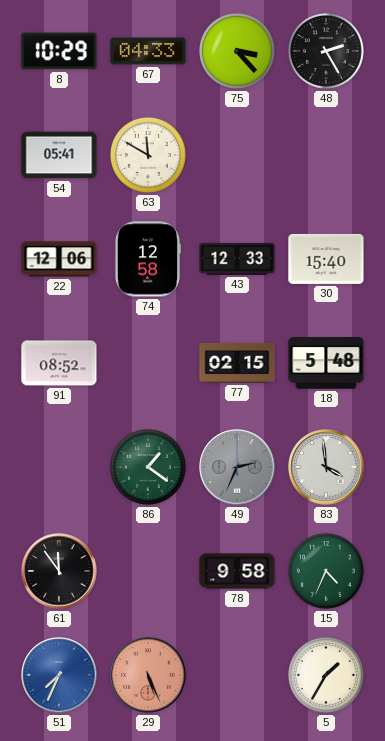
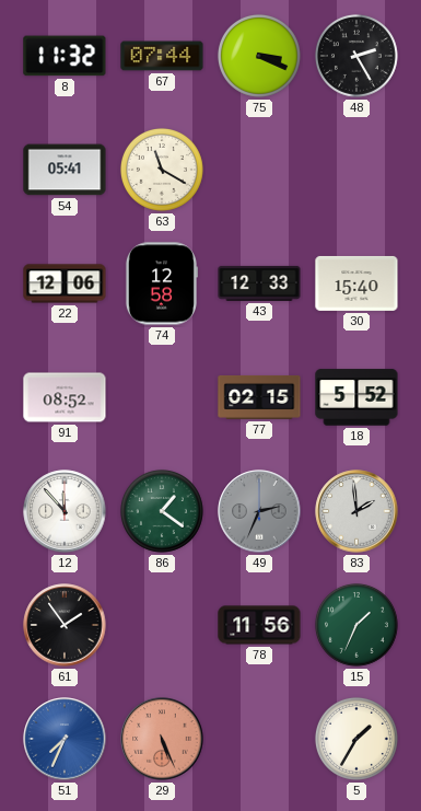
8: 10:29 -> 11:32
67: 04:33 -> 07:44
75: 3:23 -> 3:19
63: 11:50 -> 11:20
18: 5:48 -> 5:52
12: none -> 11:53
83: 3:59 -> 1:59
61: 11:54 -> 1:54
78: 9:58 -> 11:56
15: 4:34 -> 1:34
